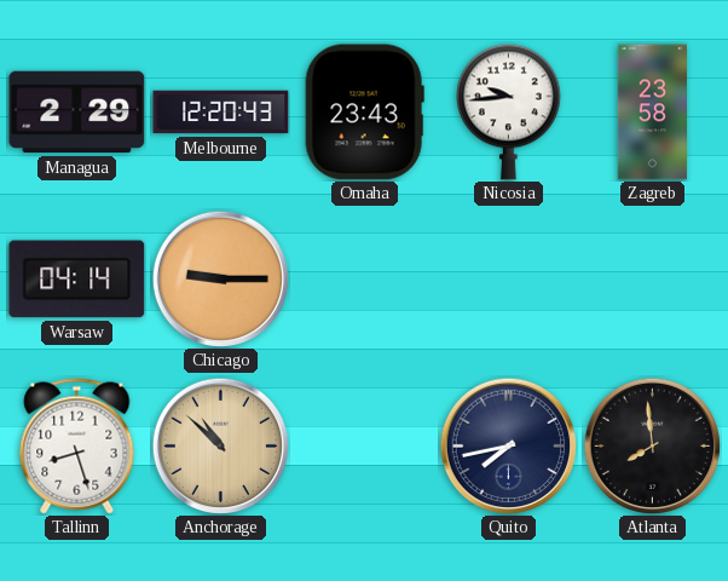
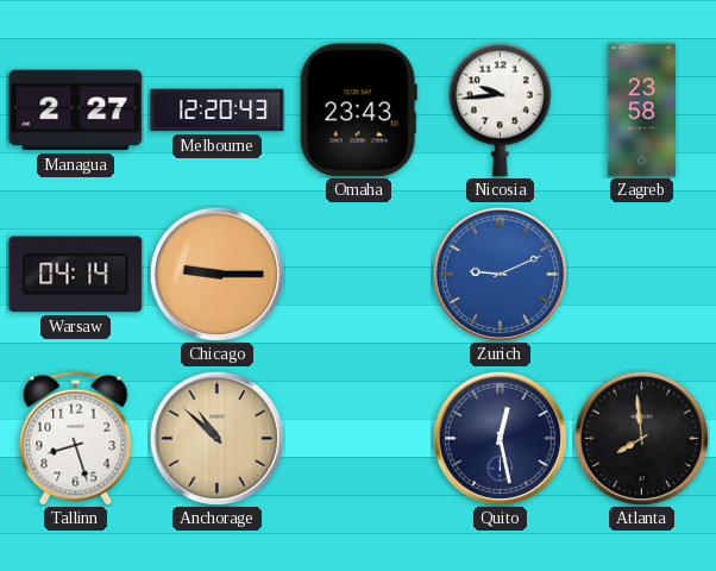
Managua: 2:29 -> 2:27
Zurich: none -> 9:11
Quito: 7:43 -> 12:28
